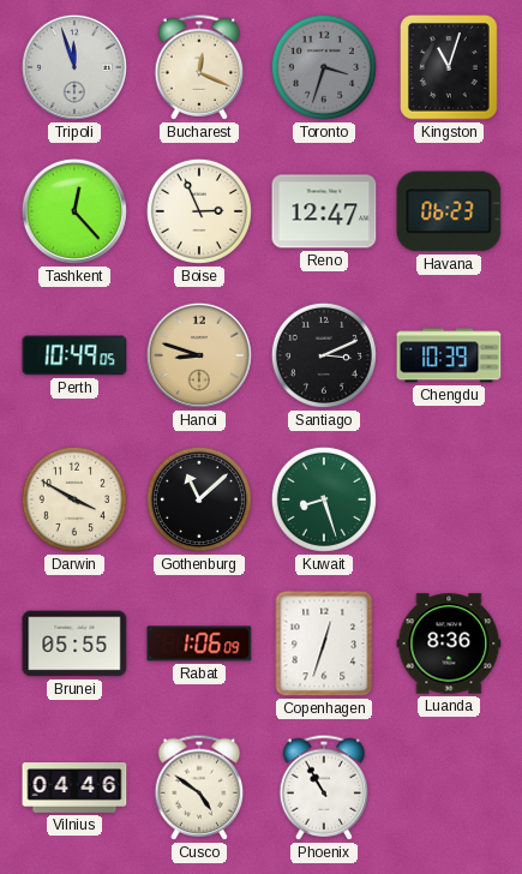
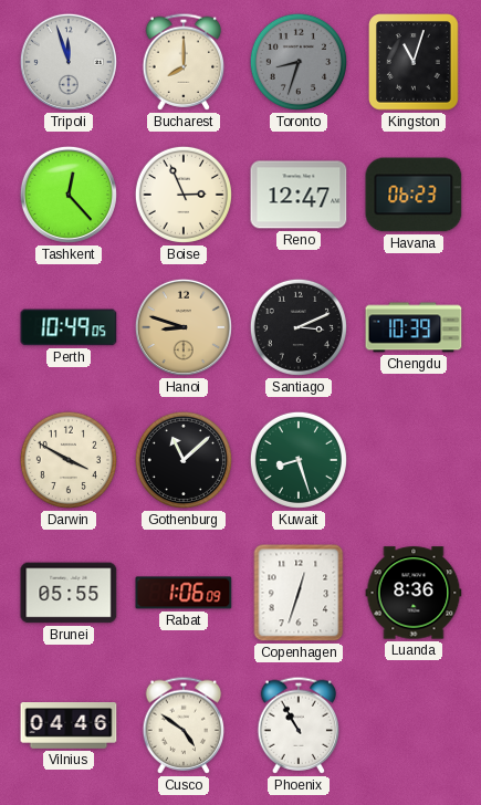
Bucharest: 12:19 -> 8:00
Toronto: 3:33 -> 8:33
